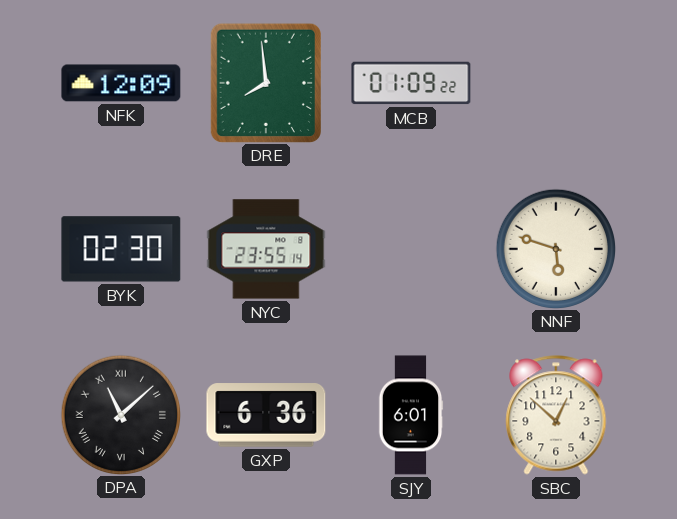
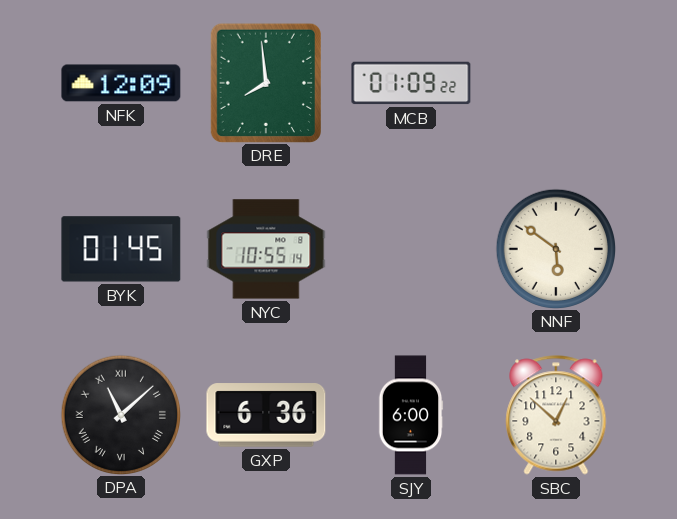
BYK: 02:30 -> 01:45
NYC: 23:55 -> 10:55
NNF: 5:48 -> 5:51
SJY: 6:01 -> 6:00
